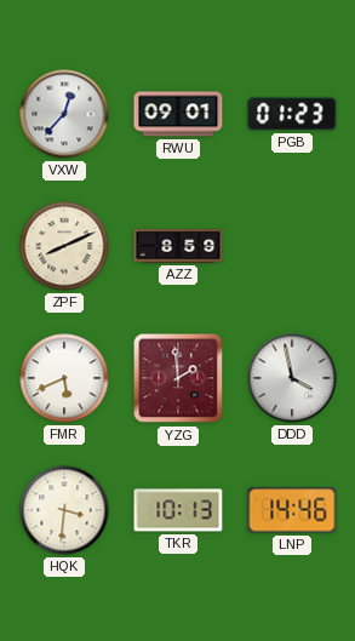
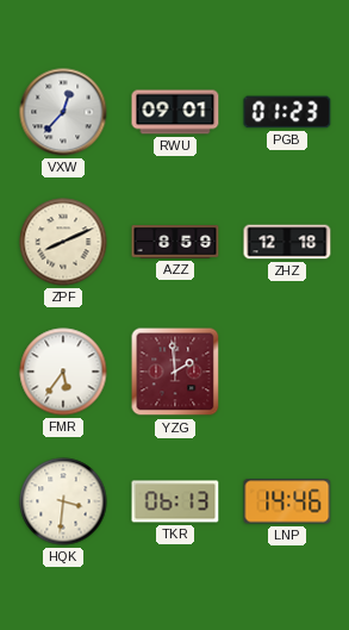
ZHZ: none -> 12:18
FMR: 5:41 -> 5:36
DDD: 3:58 -> none
TKR: 10:13 -> 06:13
